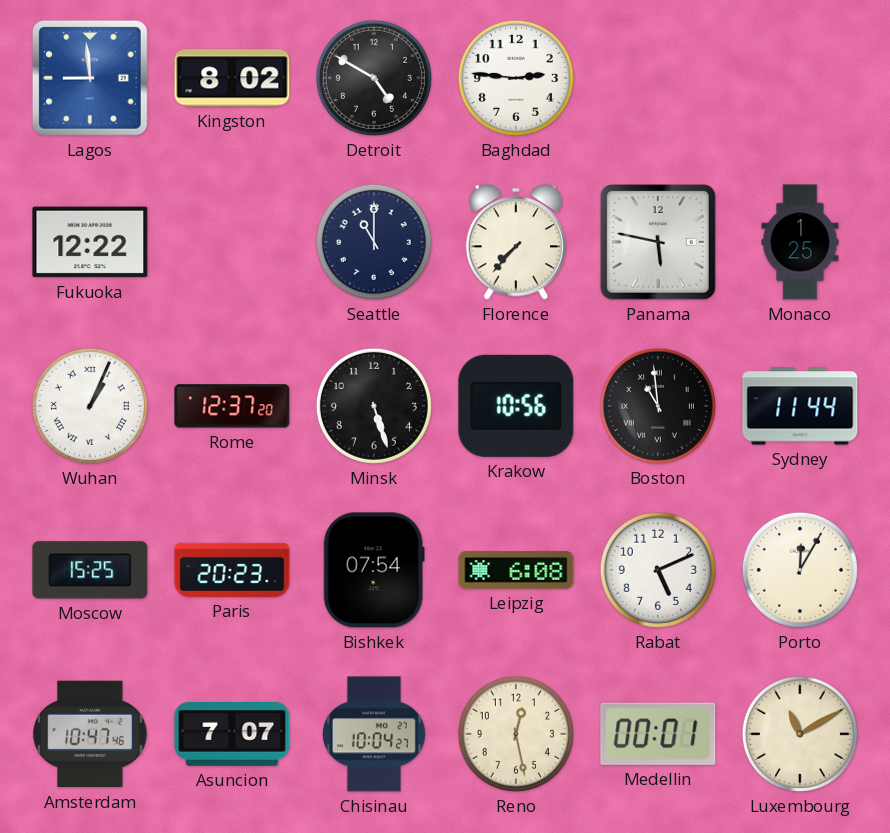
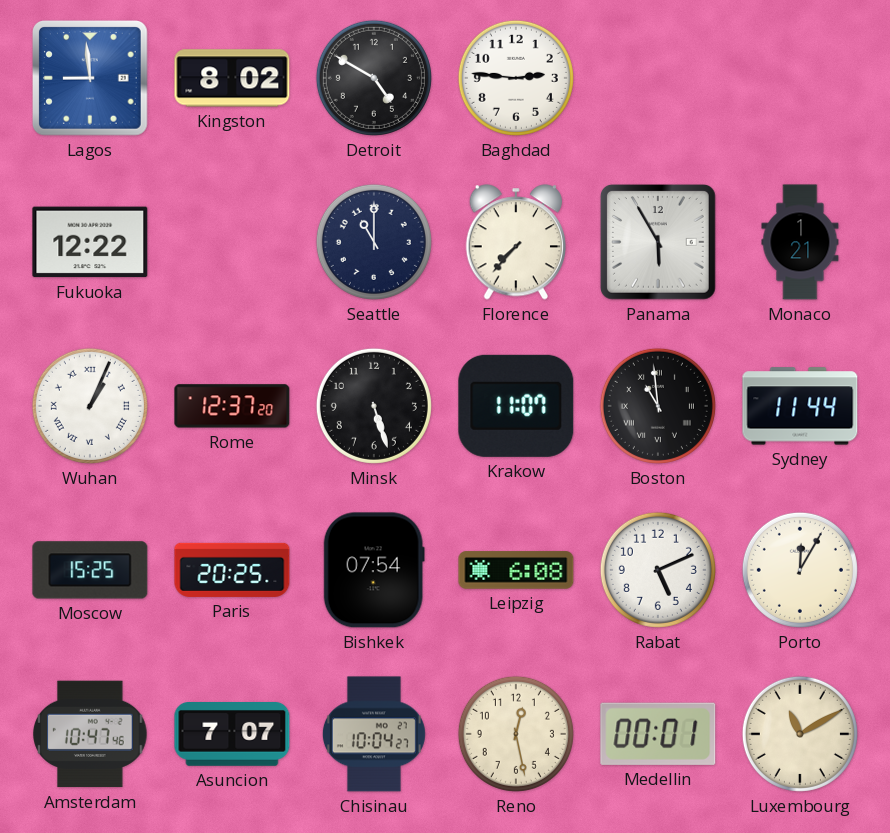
Panama: 5:47 -> 5:55
Monaco: 1:25 -> 1:21
Krakow: 10:56 -> 11:07
Paris: 20:23 -> 20:25
